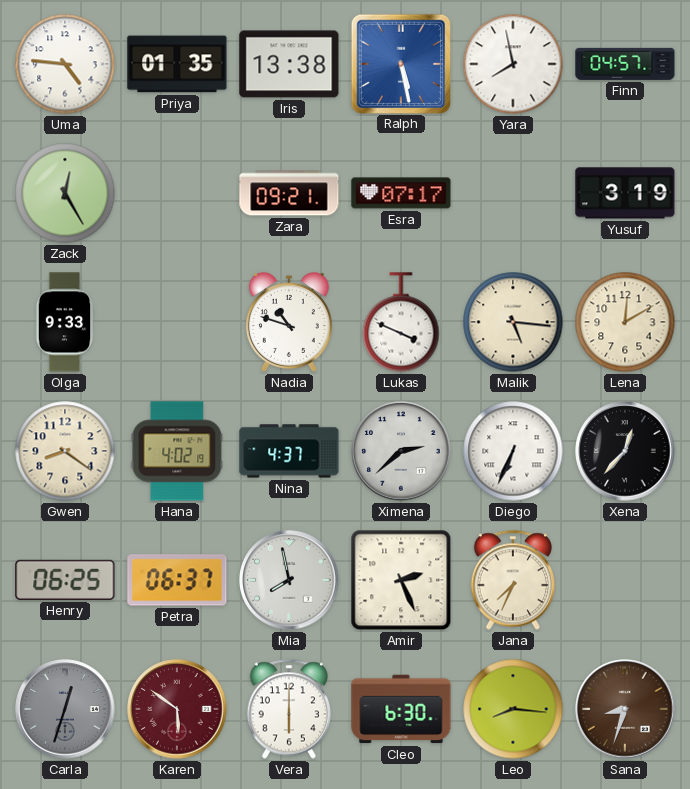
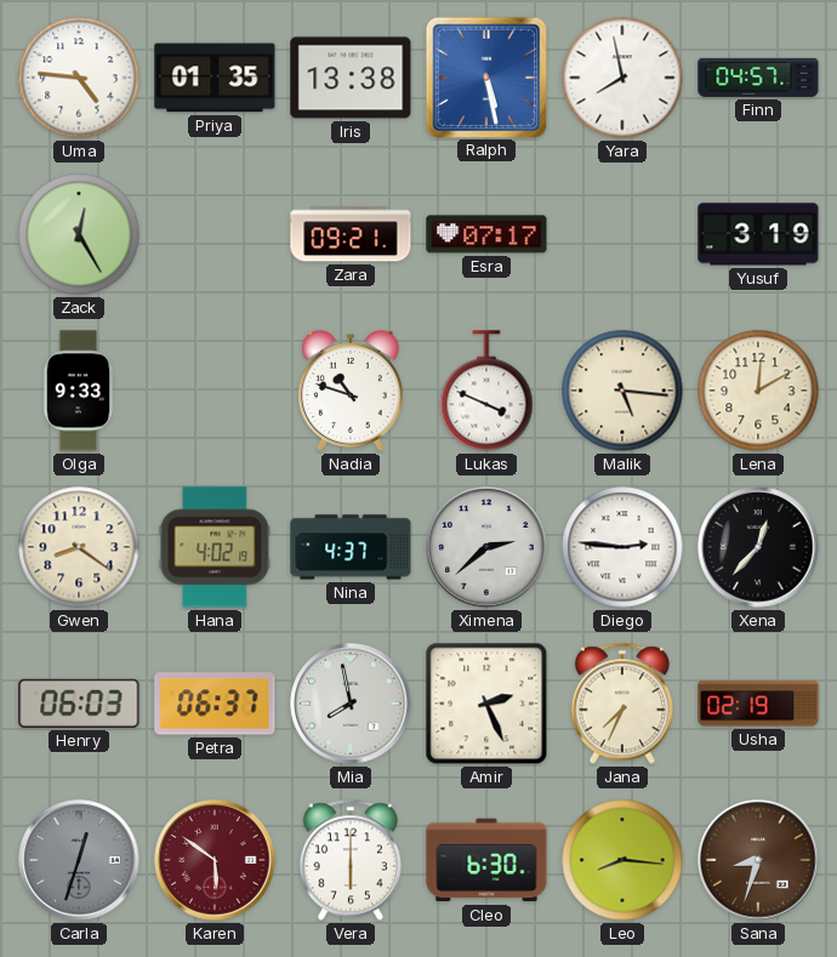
Diego: 6:34 -> 2:46
Henry: 06:25 -> 06:03
Usha: none -> 02:19
